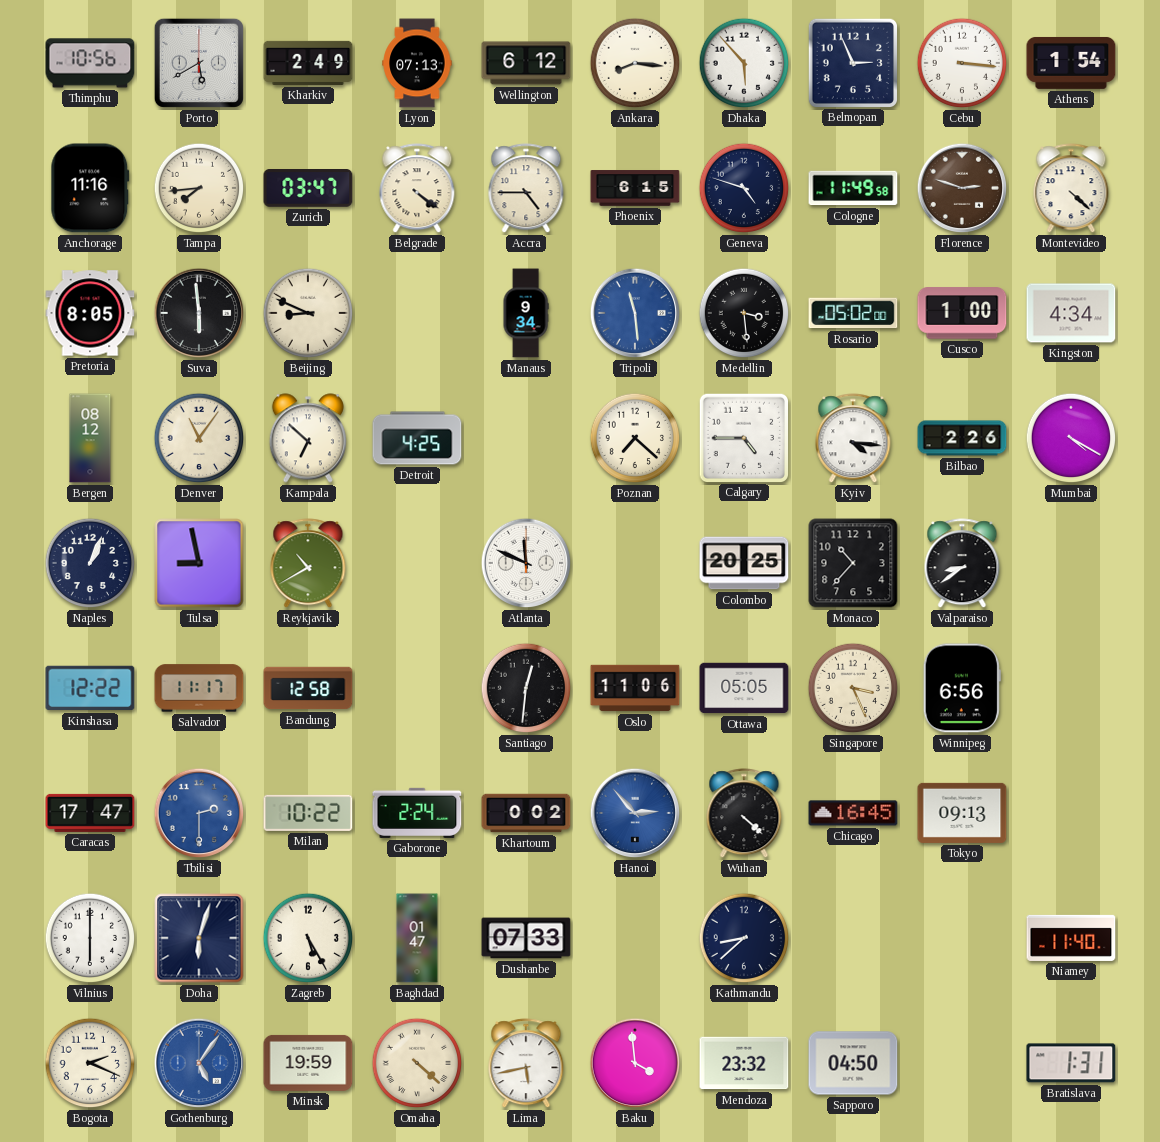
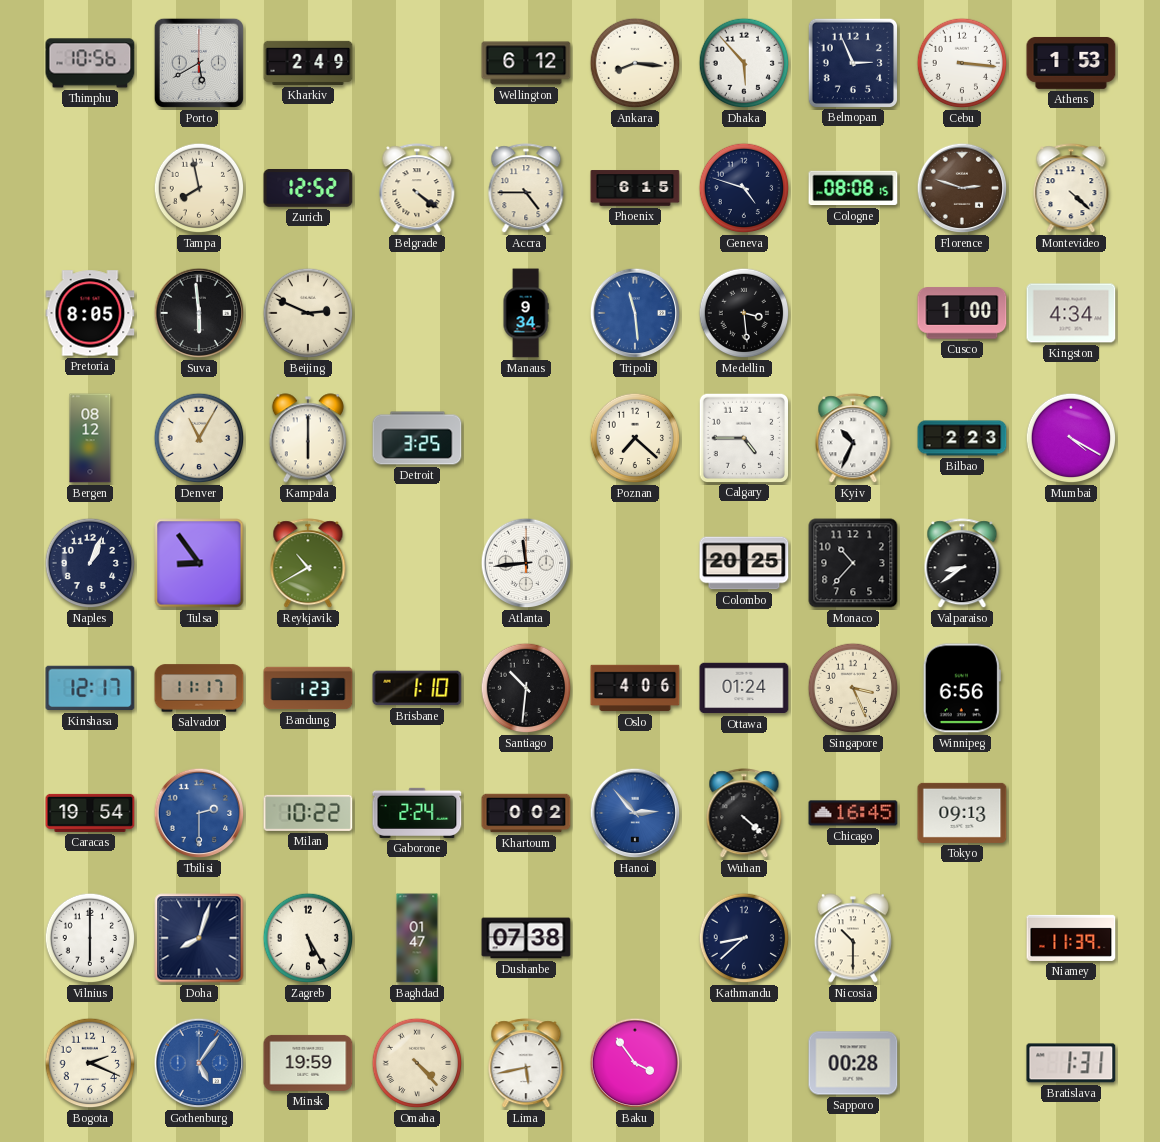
Lyon: 07:13 -> none
Athens: 1:54 -> 1:53
Anchorage: 11:16 -> none
Tampa: 7:44 -> 7:58
Zurich: 03:47 -> 12:52
Cologne: 11:49 -> 08:08
Beijing: 8:49 -> 2:49
Rosario: 05:02 -> none
Denver: 11:06 -> 11:05
Kampala: 6:52 -> 6:00
Detroit: 4:25 -> 3:25
Kyiv: 4:16 -> 10:34
Bilbao: 2:26 -> 2:23
Tulsa: 8:58 -> 8:54
Atlanta: 11:49 -> 11:44
Kinshasa: 12:22 -> 12:17
Bandung: 12:58 -> 1:23
Brisbane: none -> 1:10
Santiago: 12:31 -> 10:31
Oslo: 11:06 -> 4:06
Ottawa: 05:05 -> 01:24
Caracas: 17:47 -> 19:54
Doha: 6:03 -> 8:03
Dushanbe: 07:33 -> 07:38
Nicosia: none -> 10:30
Niamey: 11:40 -> 11:39
Omaha: 4:22 -> 4:23
Baku: 3:59 -> 3:54
Mendoza: 23:32 -> none
Sapporo: 04:50 -> 00:28
